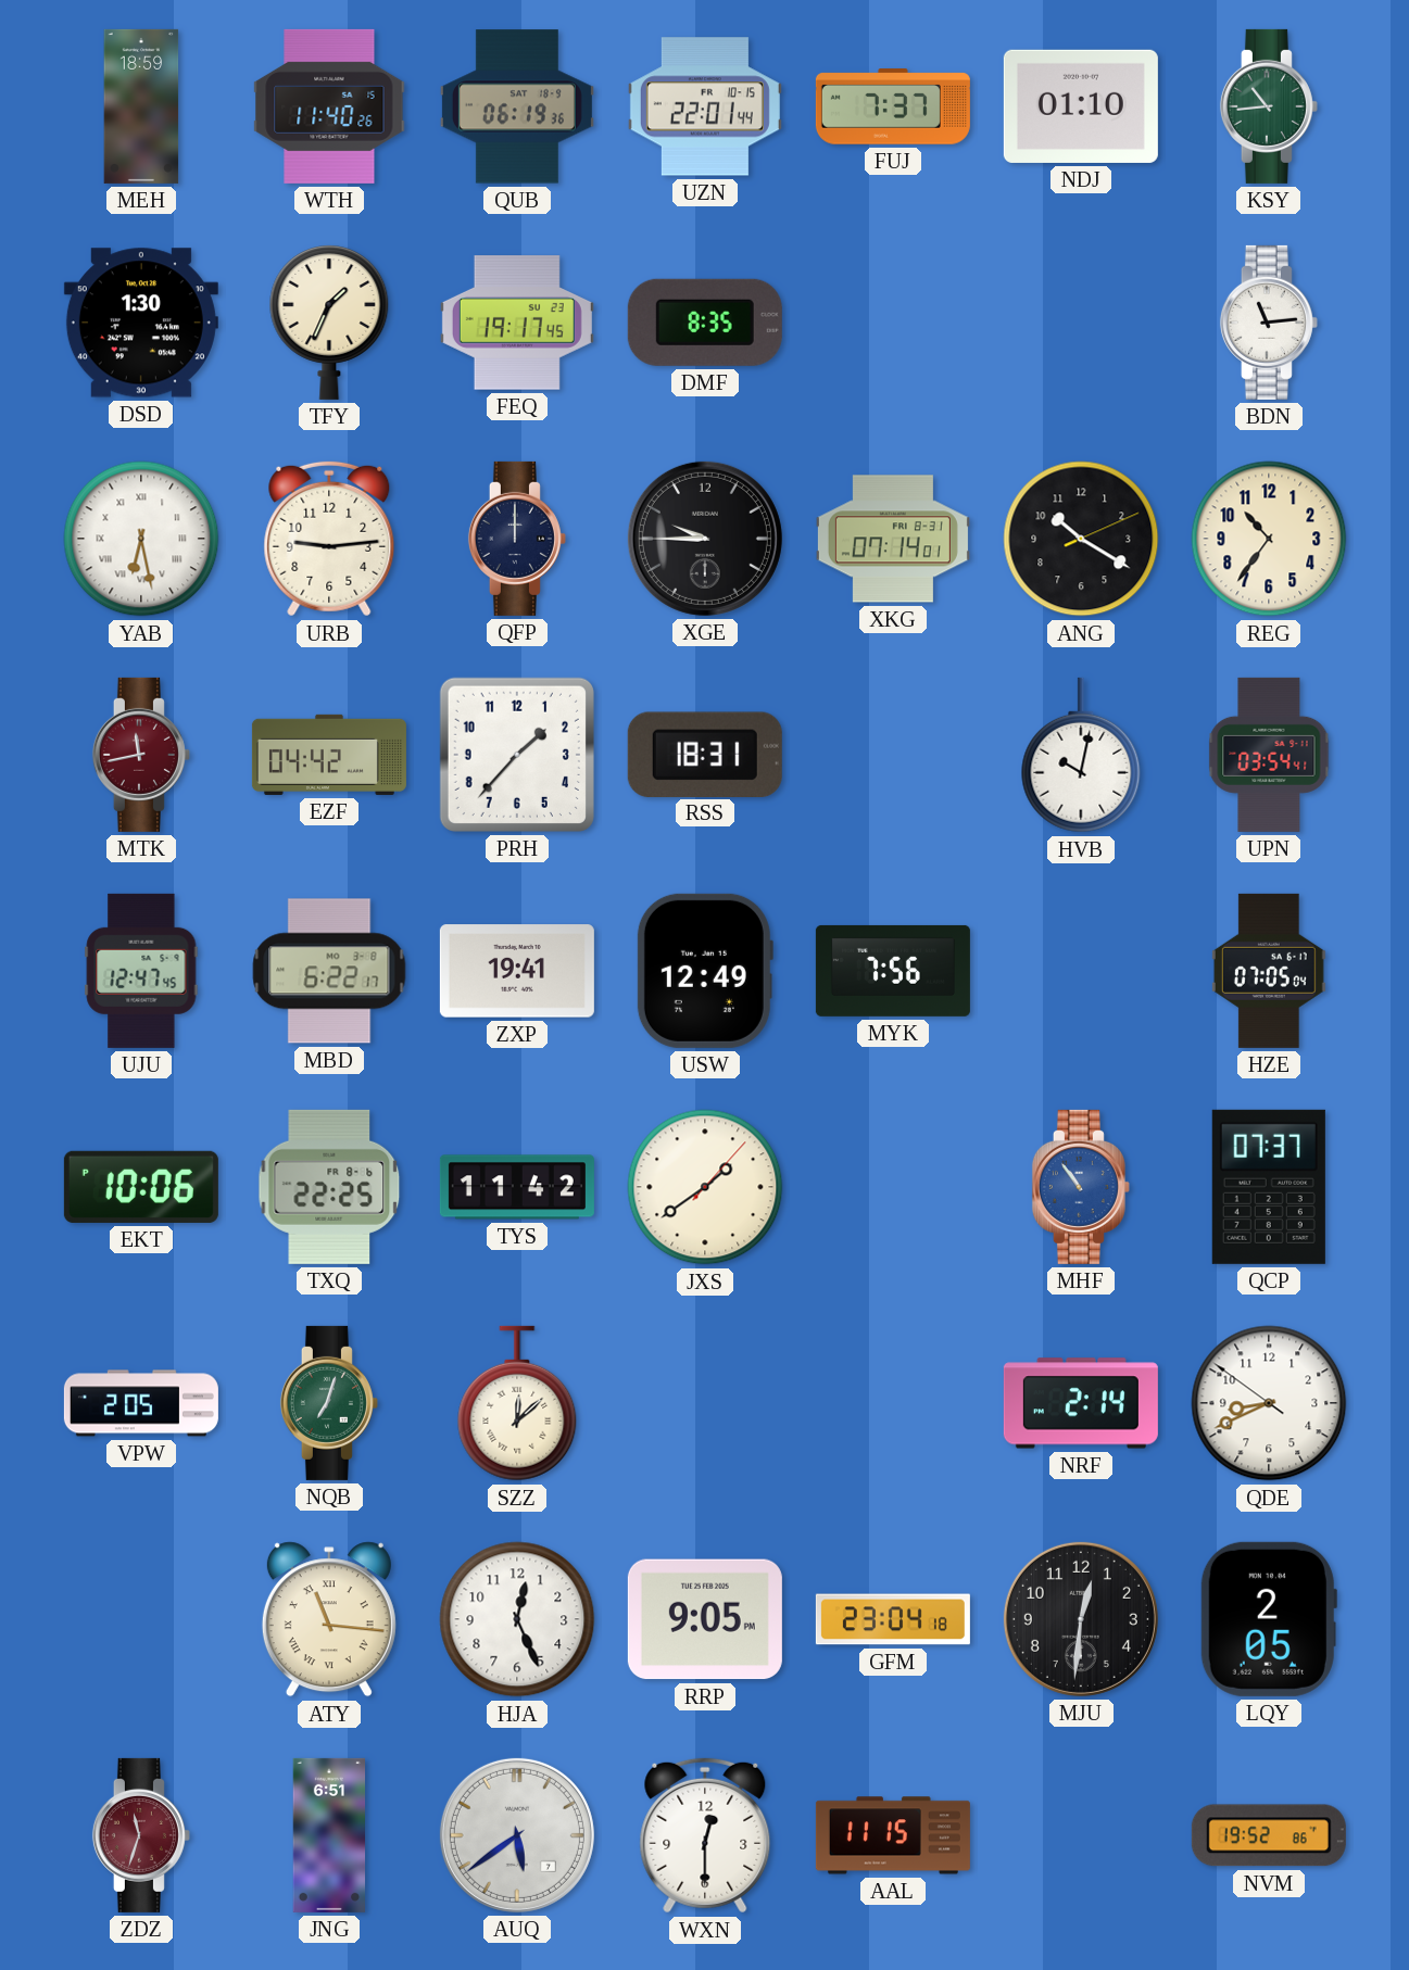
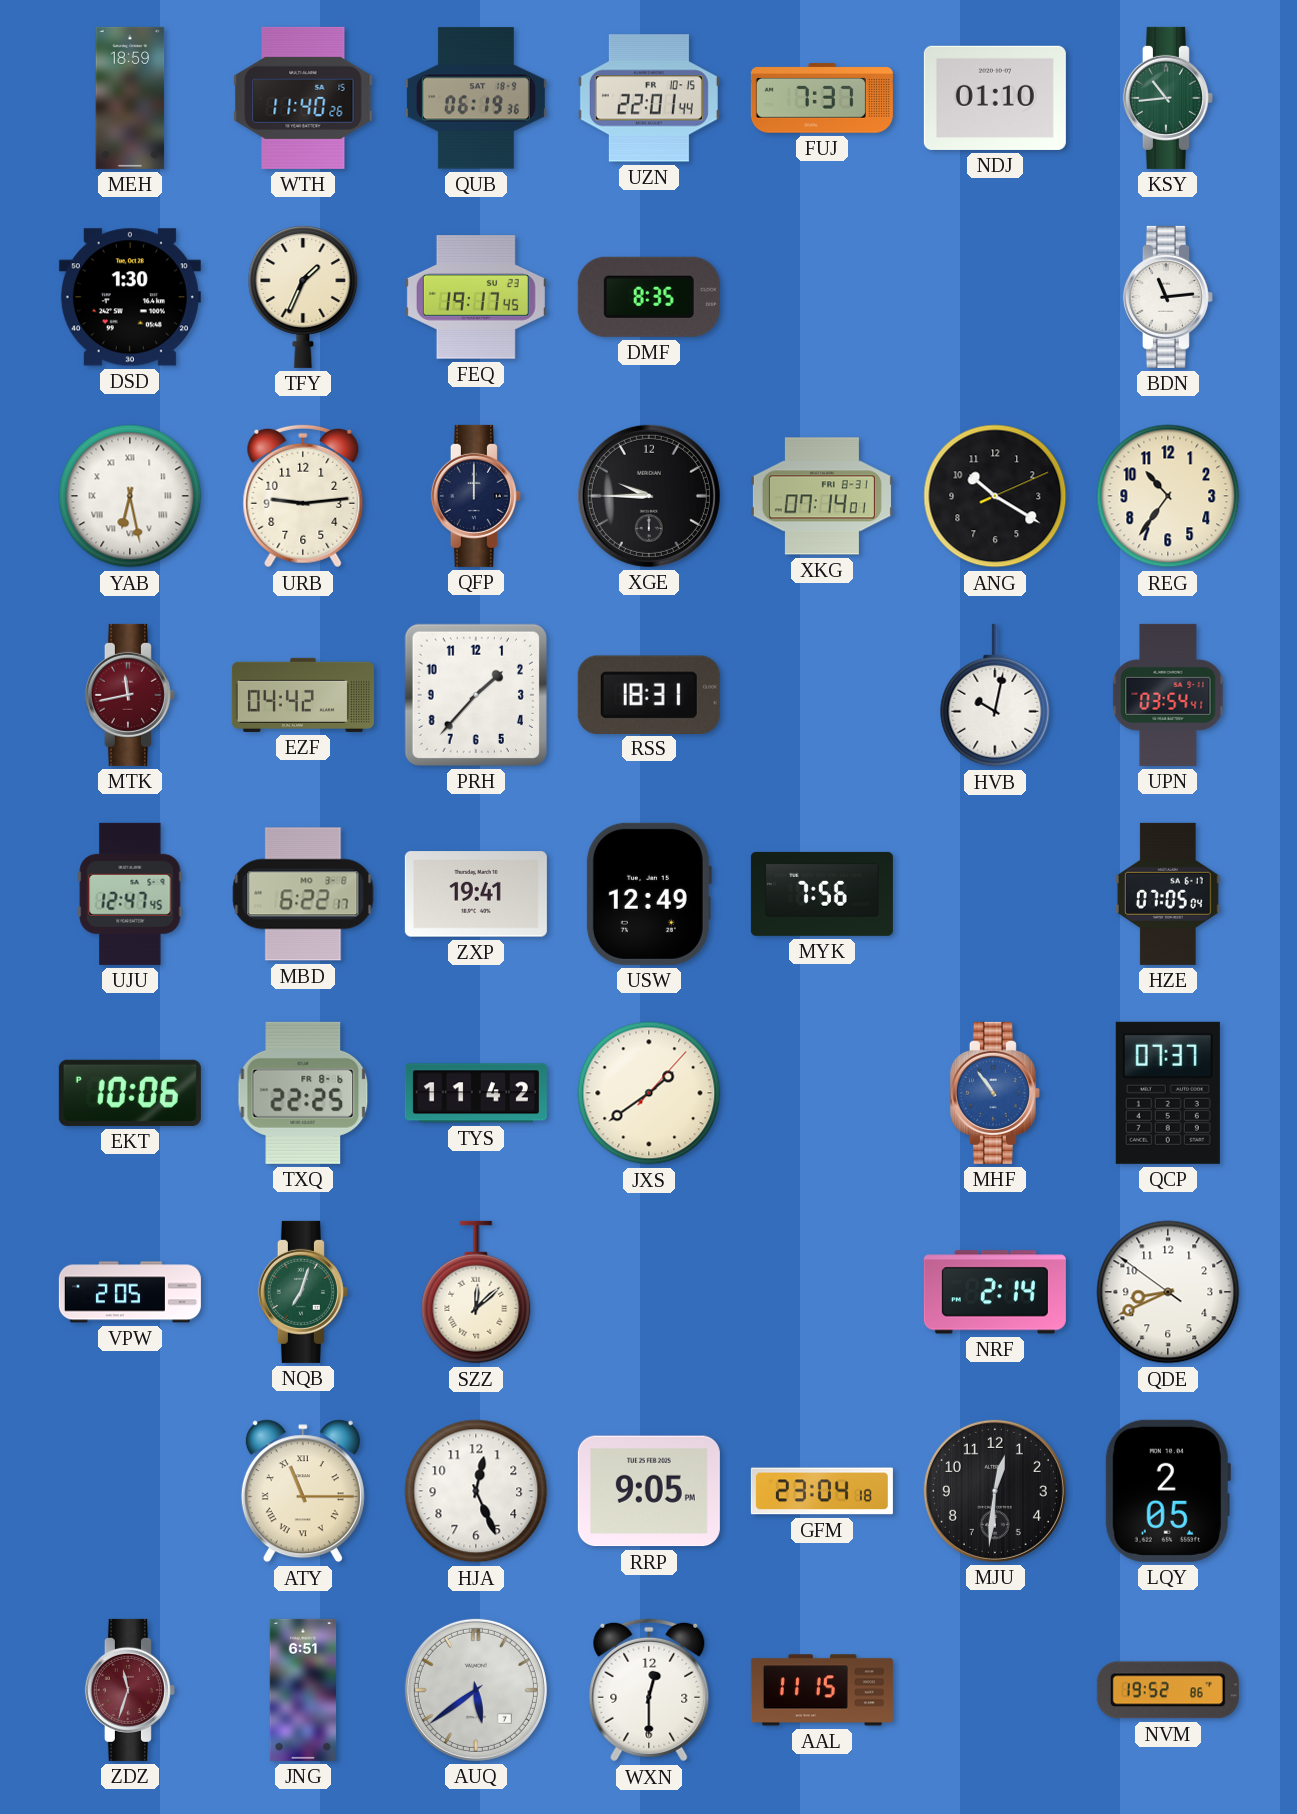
ATY: 11:16 -> 11:15
